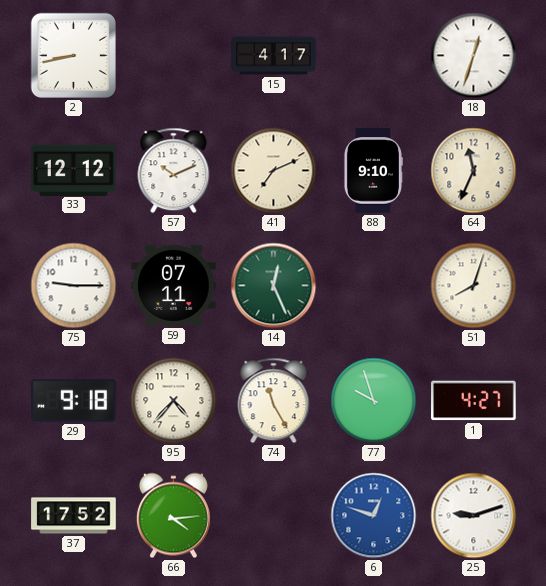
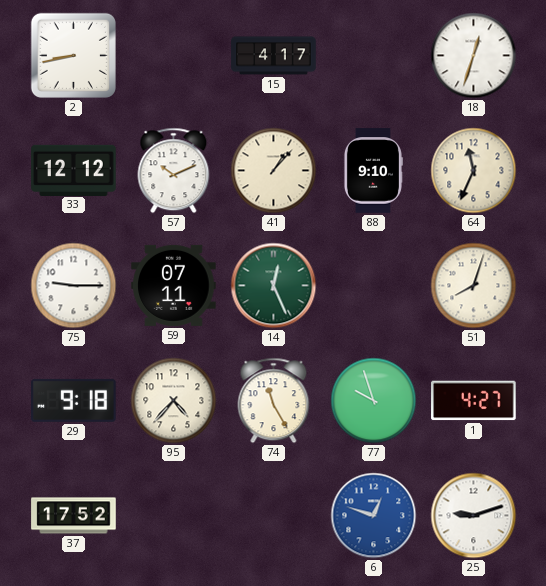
41: 7:11 -> 1:07
66: 4:14 -> none
